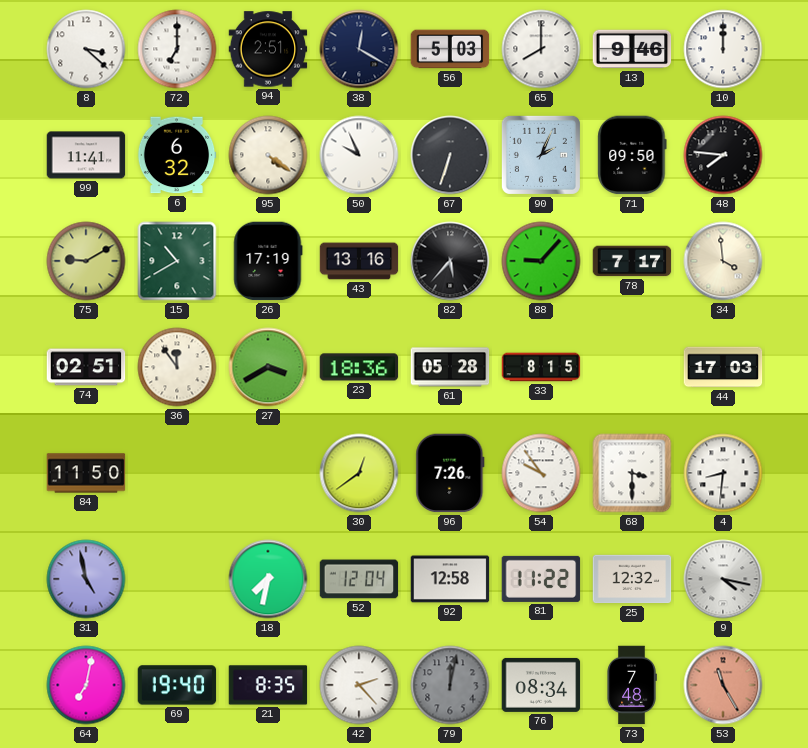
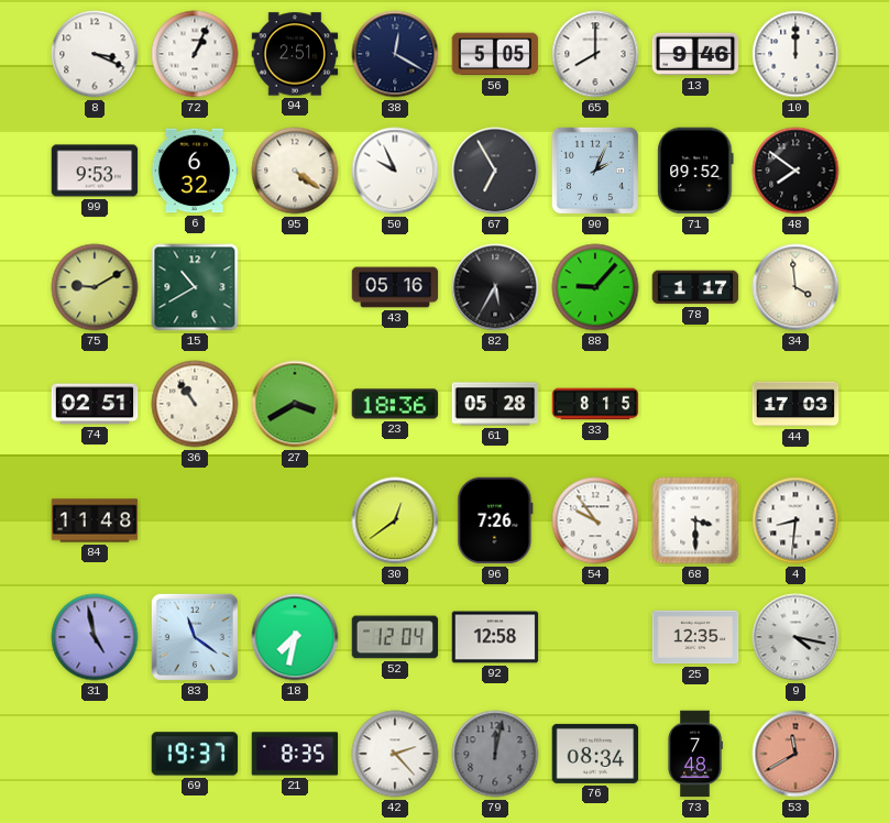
8: 3:22 -> 3:19
72: 7:00 -> 1:04
56: 5:03 -> 5:05
99: 11:41 -> 9:53
67: 6:33 -> 6:55
71: 09:50 -> 09:52
48: 7:46 -> 7:51
26: 17:19 -> none
43: 13:16 -> 05:16
82: 5:37 -> 5:35
78: 7:17 -> 1:17
36: 11:54 -> 10:54
84: 11:50 -> 11:48
83: none -> 11:21
81: 11:22 -> none
25: 12:32 -> 12:35
64: 7:02 -> none
69: 19:40 -> 19:37
53: 11:25 -> 11:40
